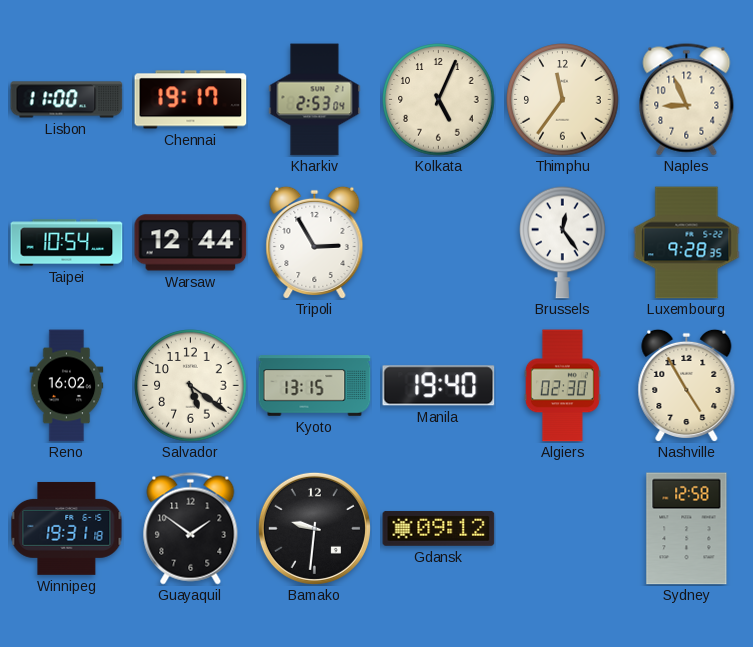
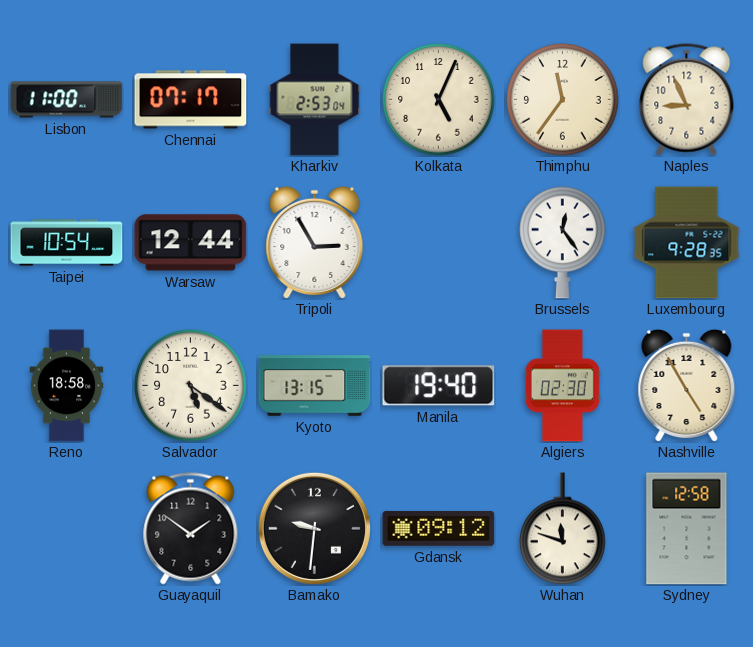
Chennai: 19:17 -> 07:17
Reno: 16:02 -> 18:58
Winnipeg: 19:31 -> none
Wuhan: none -> 11:48
